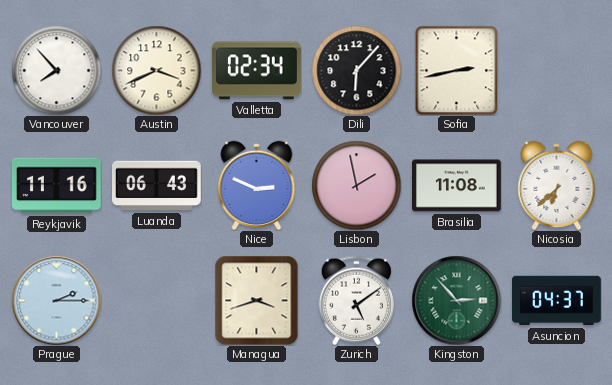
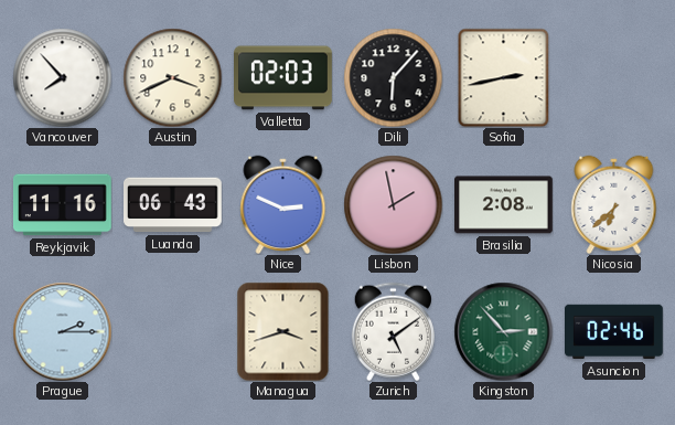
Valletta: 02:34 -> 02:03
Brasilia: 11:08 -> 2:08
Asuncion: 04:37 -> 02:46
